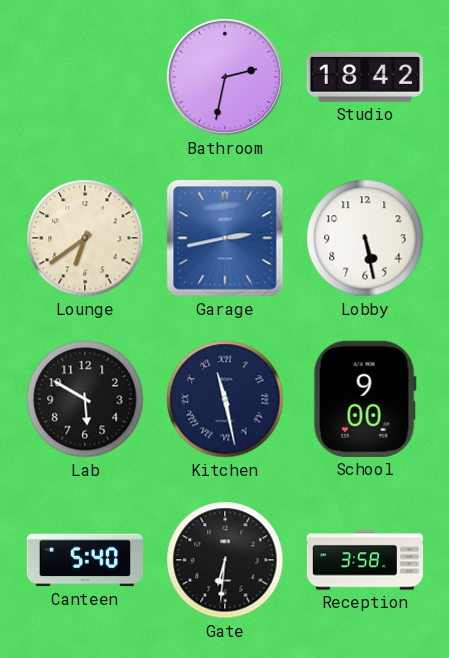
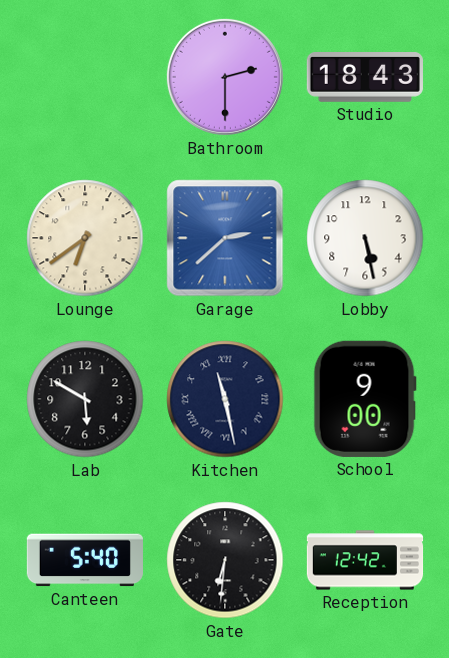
Bathroom: 2:32 -> 2:30
Studio: 18:42 -> 18:43
Garage: 2:43 -> 2:38
Reception: 3:58 -> 12:42
